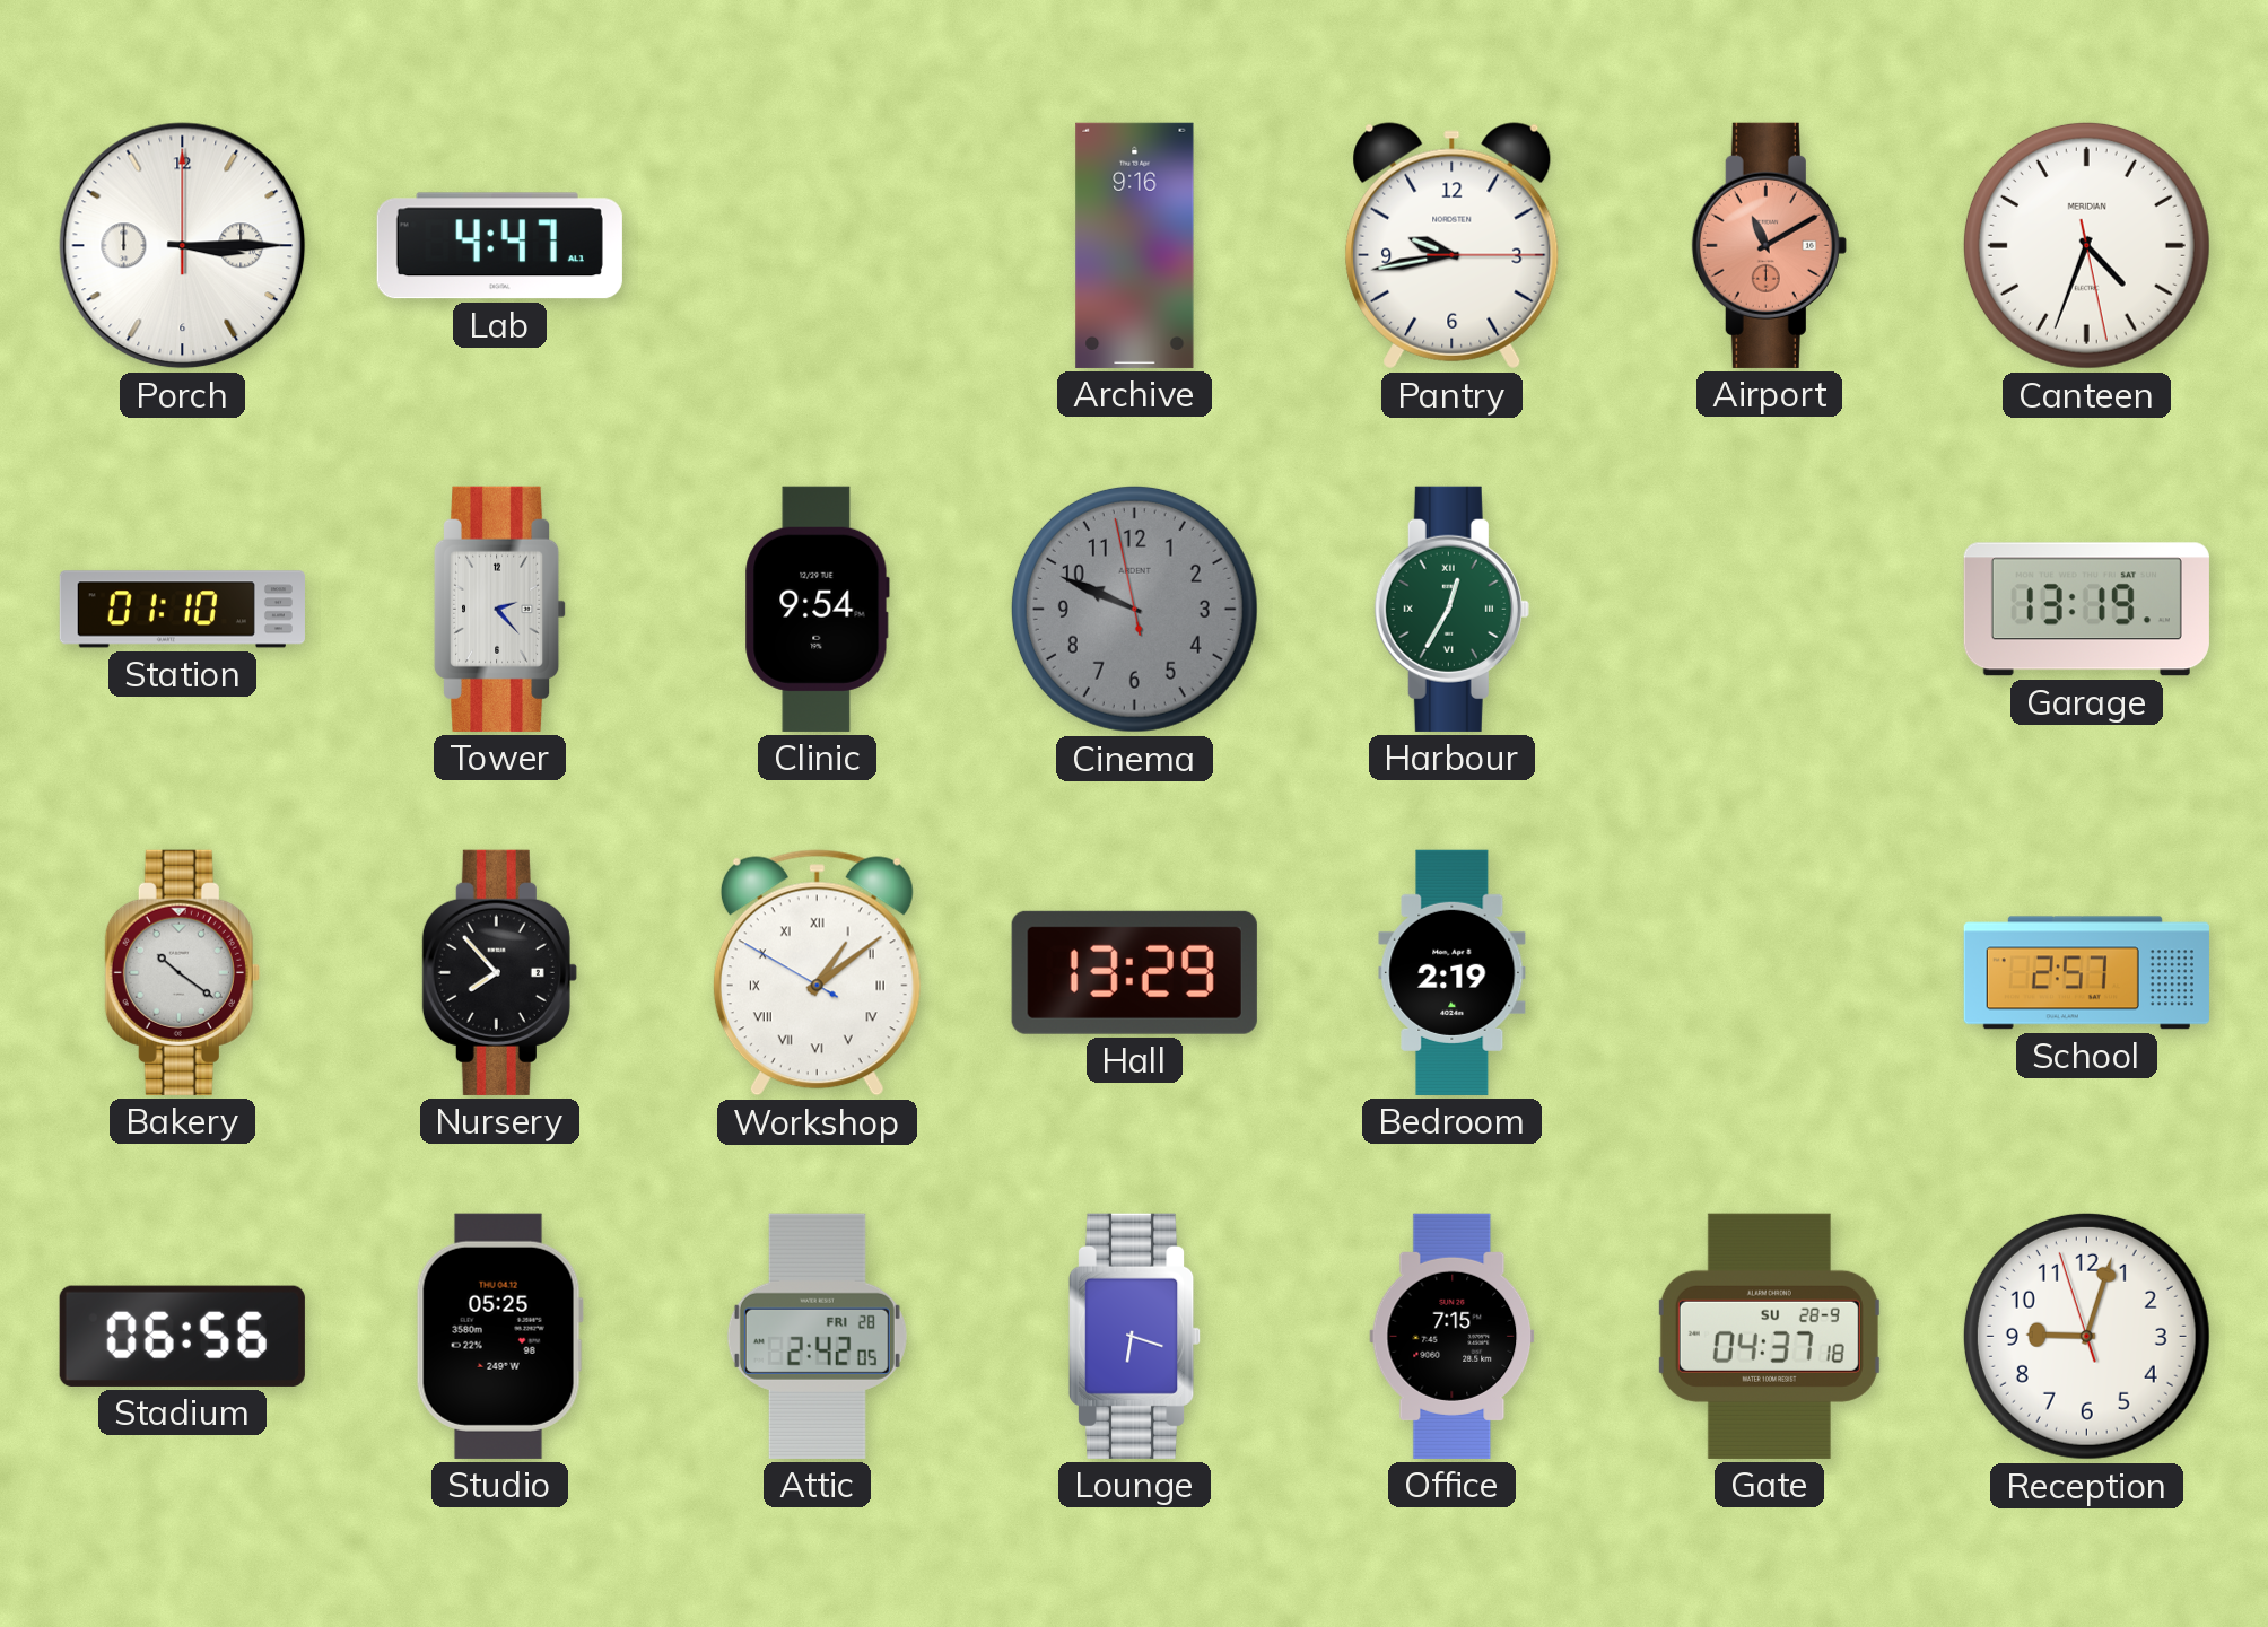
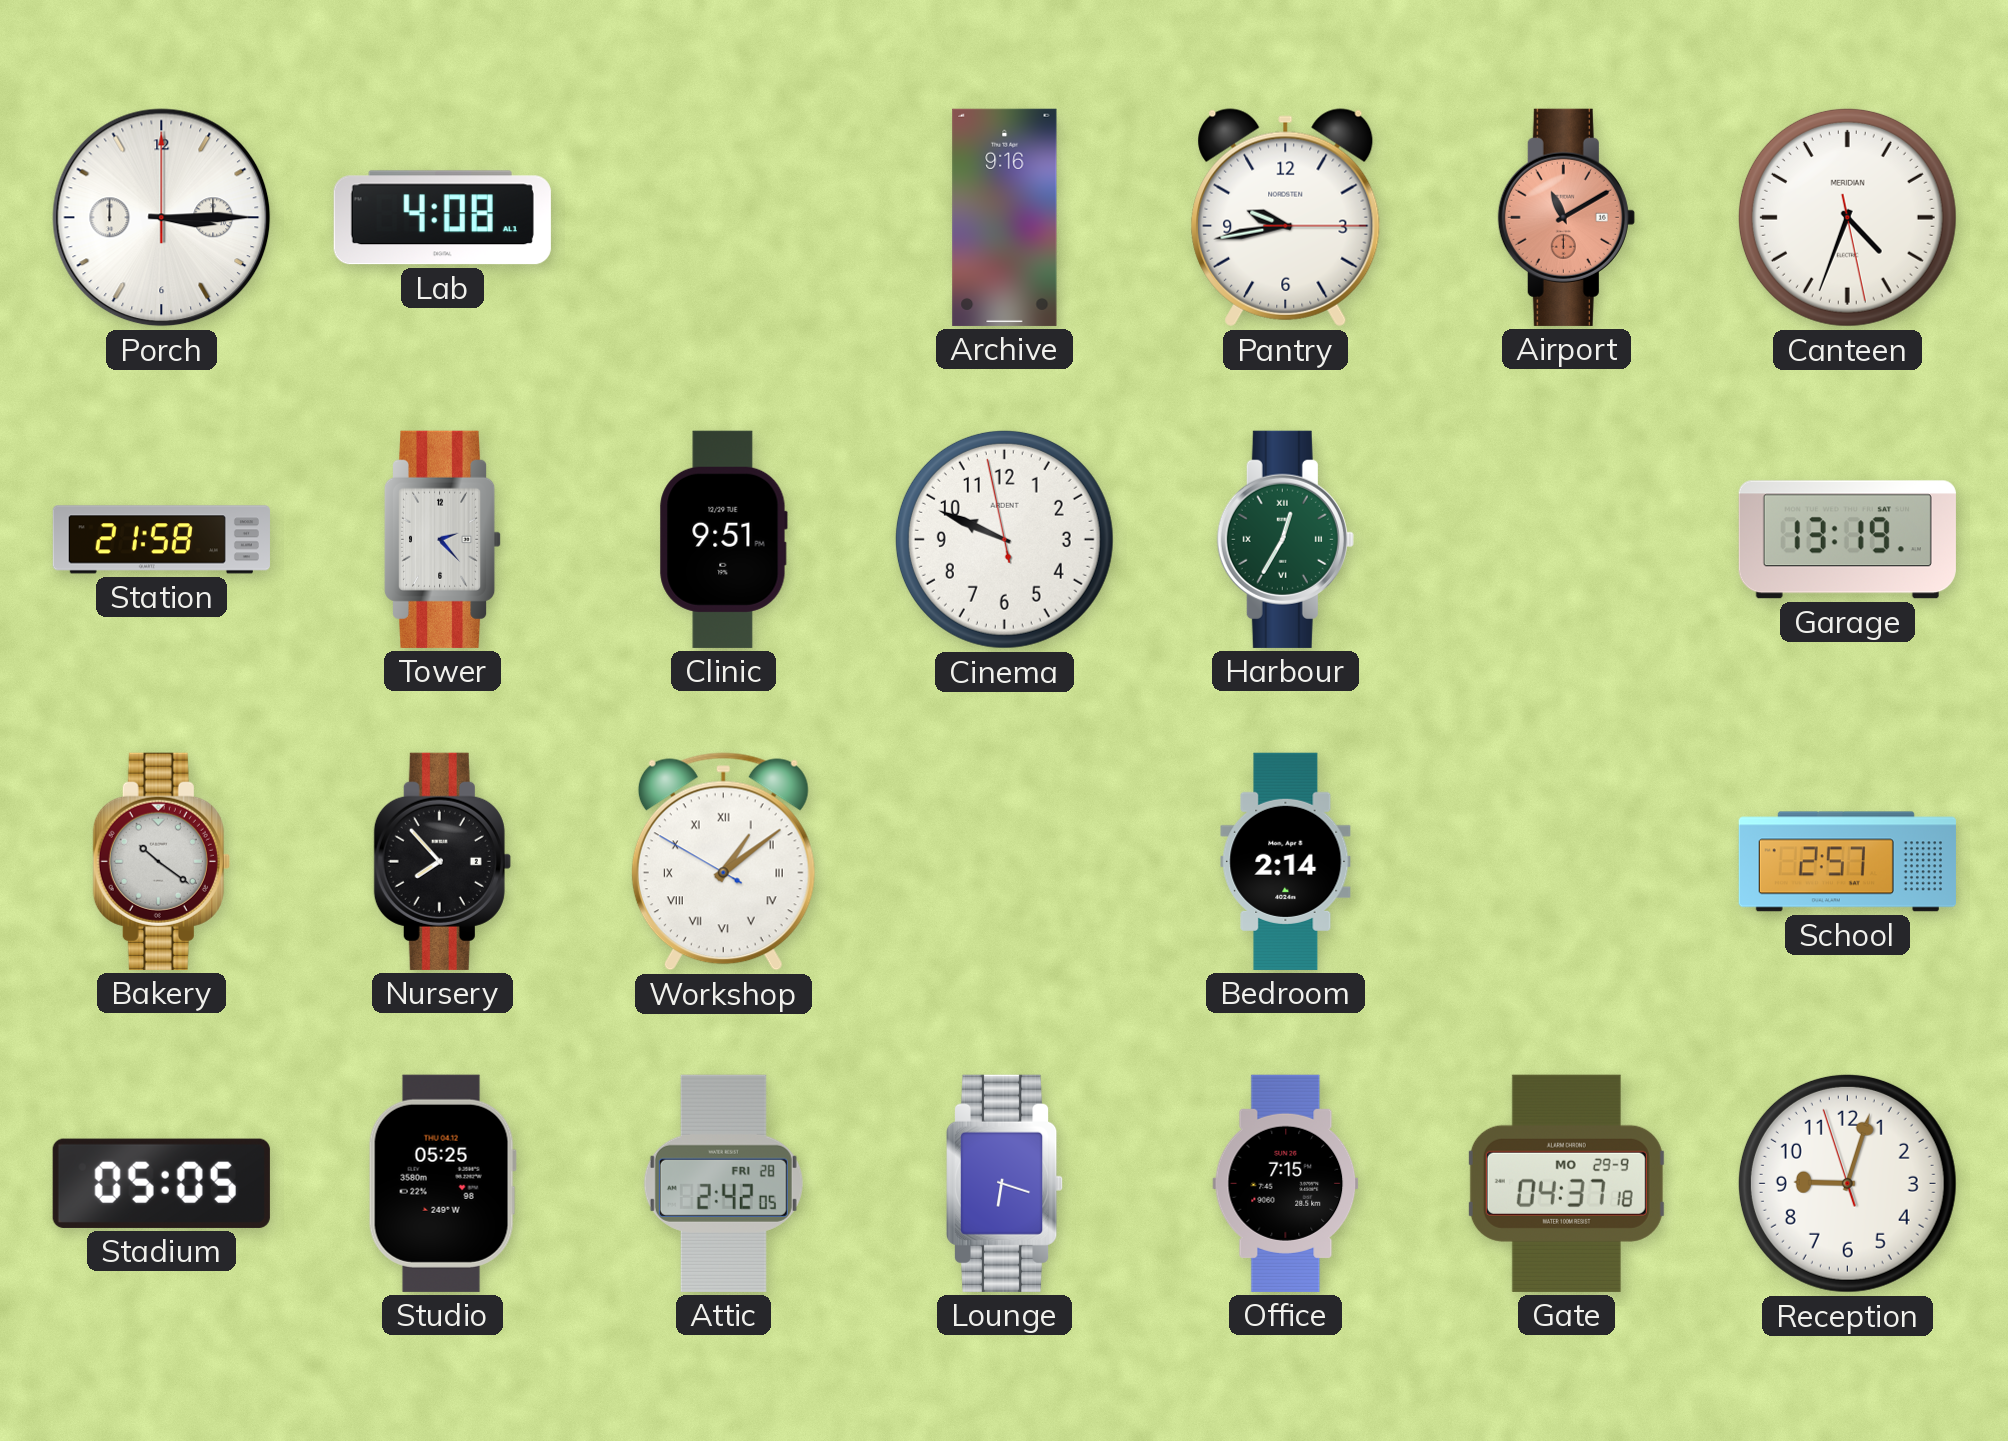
Lab: 4:47 -> 4:08
Station: 01:10 -> 21:58
Clinic: 9:54 -> 9:51
Cinema dial: grey -> white
Hall: 13:29 -> none
Bedroom: 2:19 -> 2:14
Stadium: 06:56 -> 05:05
Gate date: SU 28-9 -> MO 29-9
